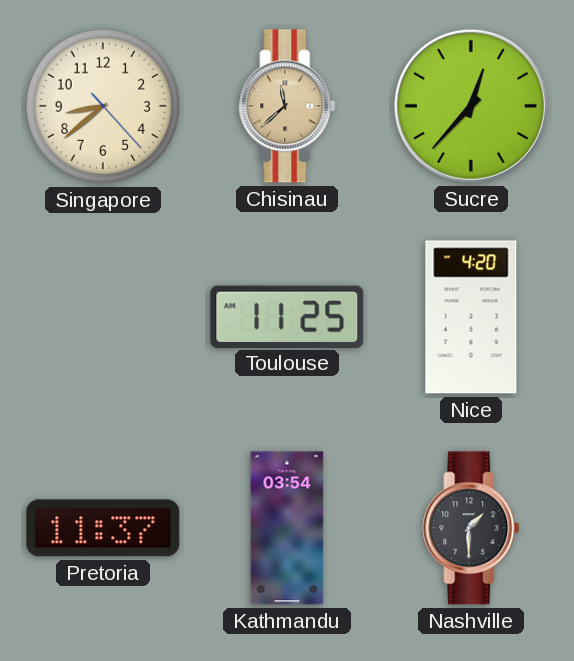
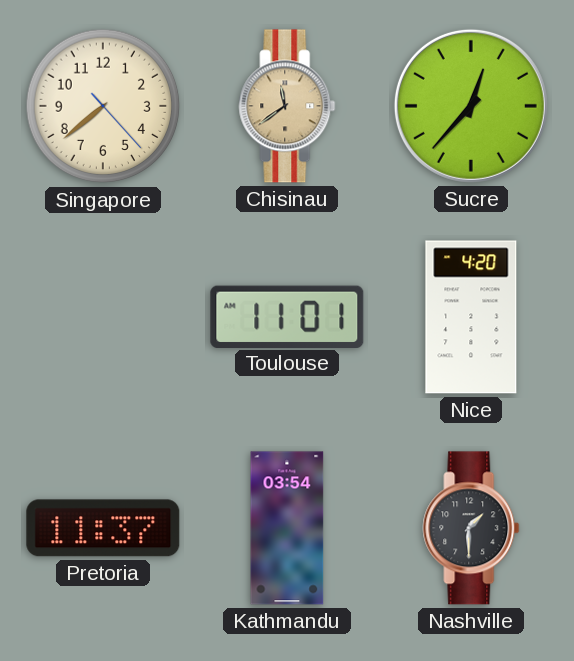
Singapore: 8:38 -> 7:38
Chisinau: 11:38 -> 11:39
Toulouse: 11:25 -> 11:01
